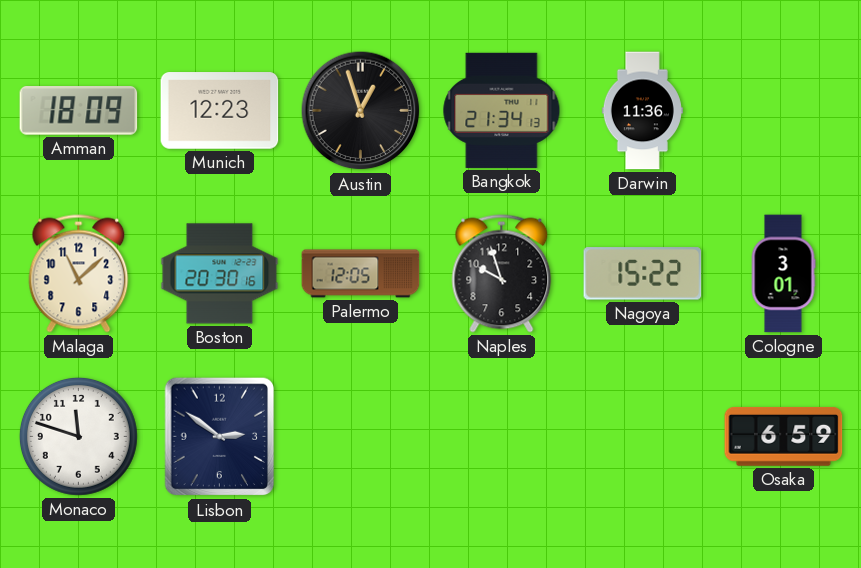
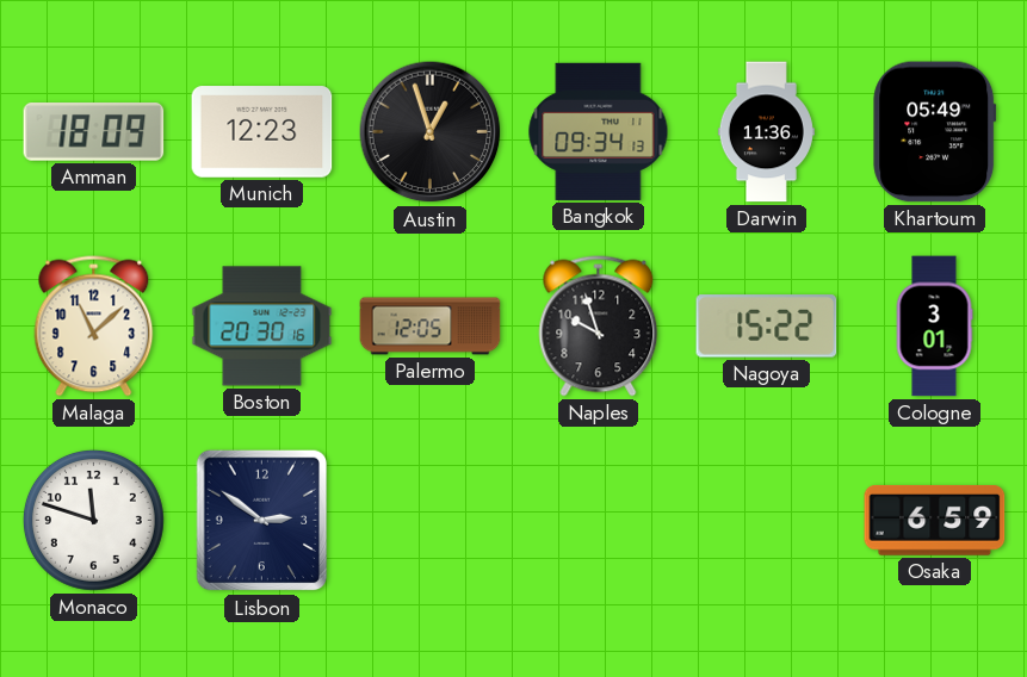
Bangkok: 21:34 -> 09:34
Khartoum: none -> 05:49
